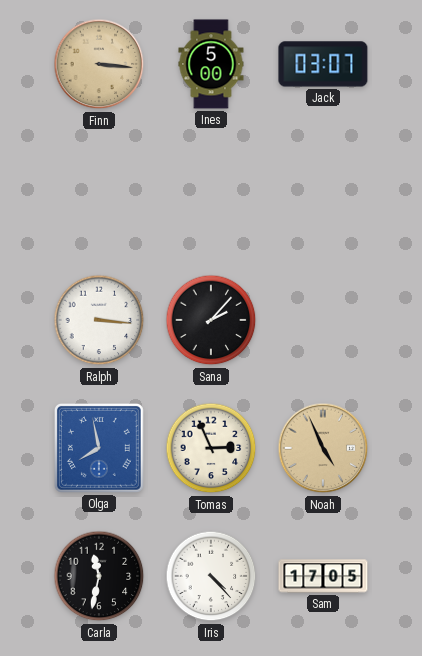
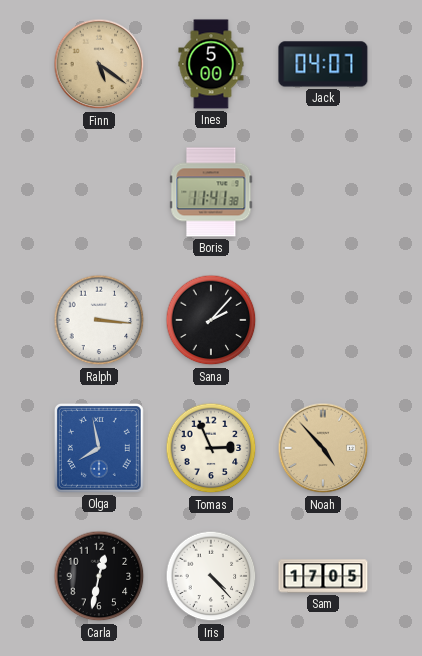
Finn: 3:16 -> 5:21
Jack: 03:07 -> 04:07
Boris: none -> 11:41
Noah: 4:56 -> 4:53
Carla: 11:32 -> 12:32
